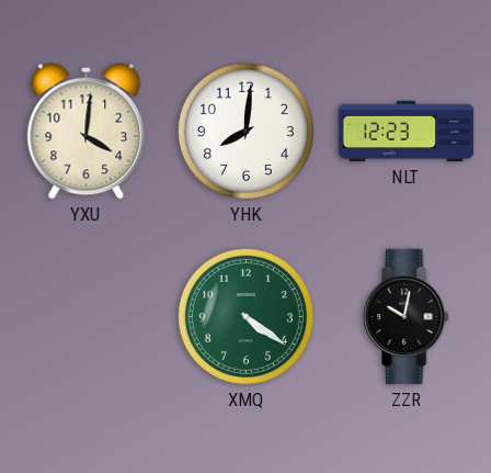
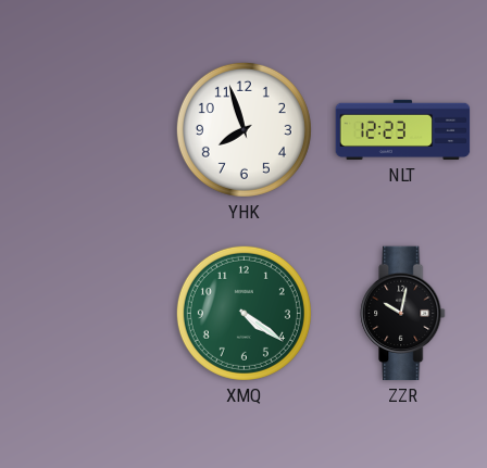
YXU: 4:01 -> none
YHK: 8:01 -> 7:57
